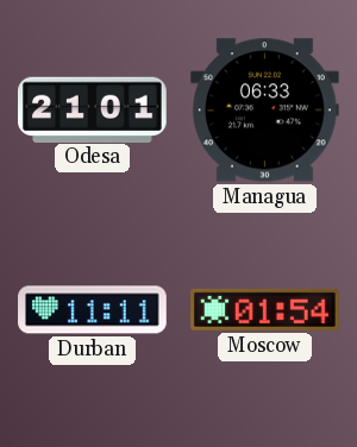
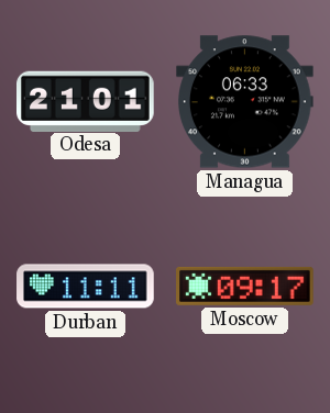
Moscow: 01:54 -> 09:17
